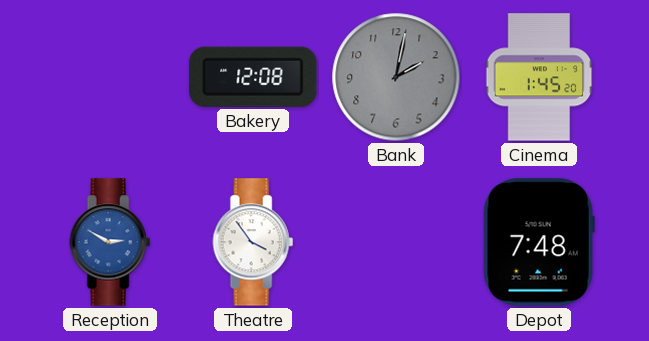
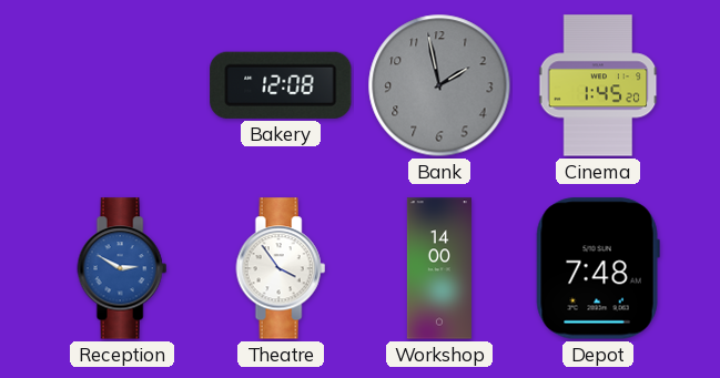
Bank: 2:02 -> 1:58
Workshop: none -> 14:00
